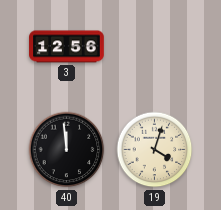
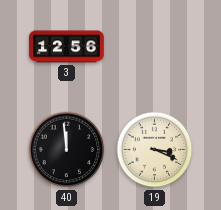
19: 4:03 -> 3:19
